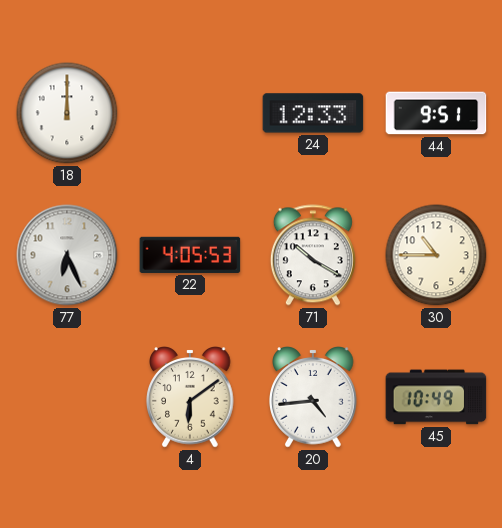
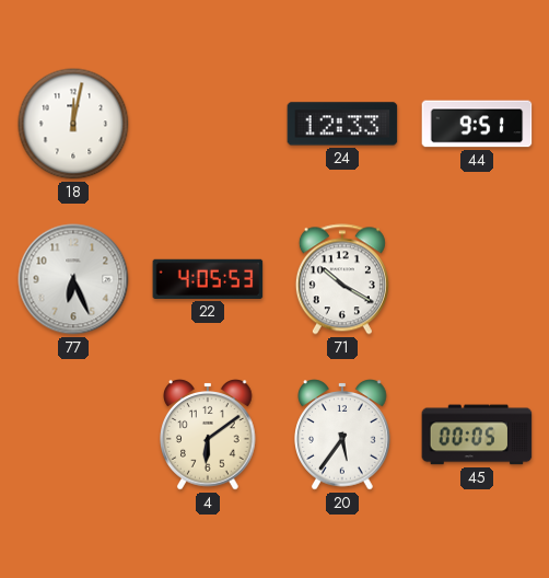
18: 12:00 -> 12:02
30: 10:45 -> none
20: 4:44 -> 5:36
45: 10:49 -> 00:05
